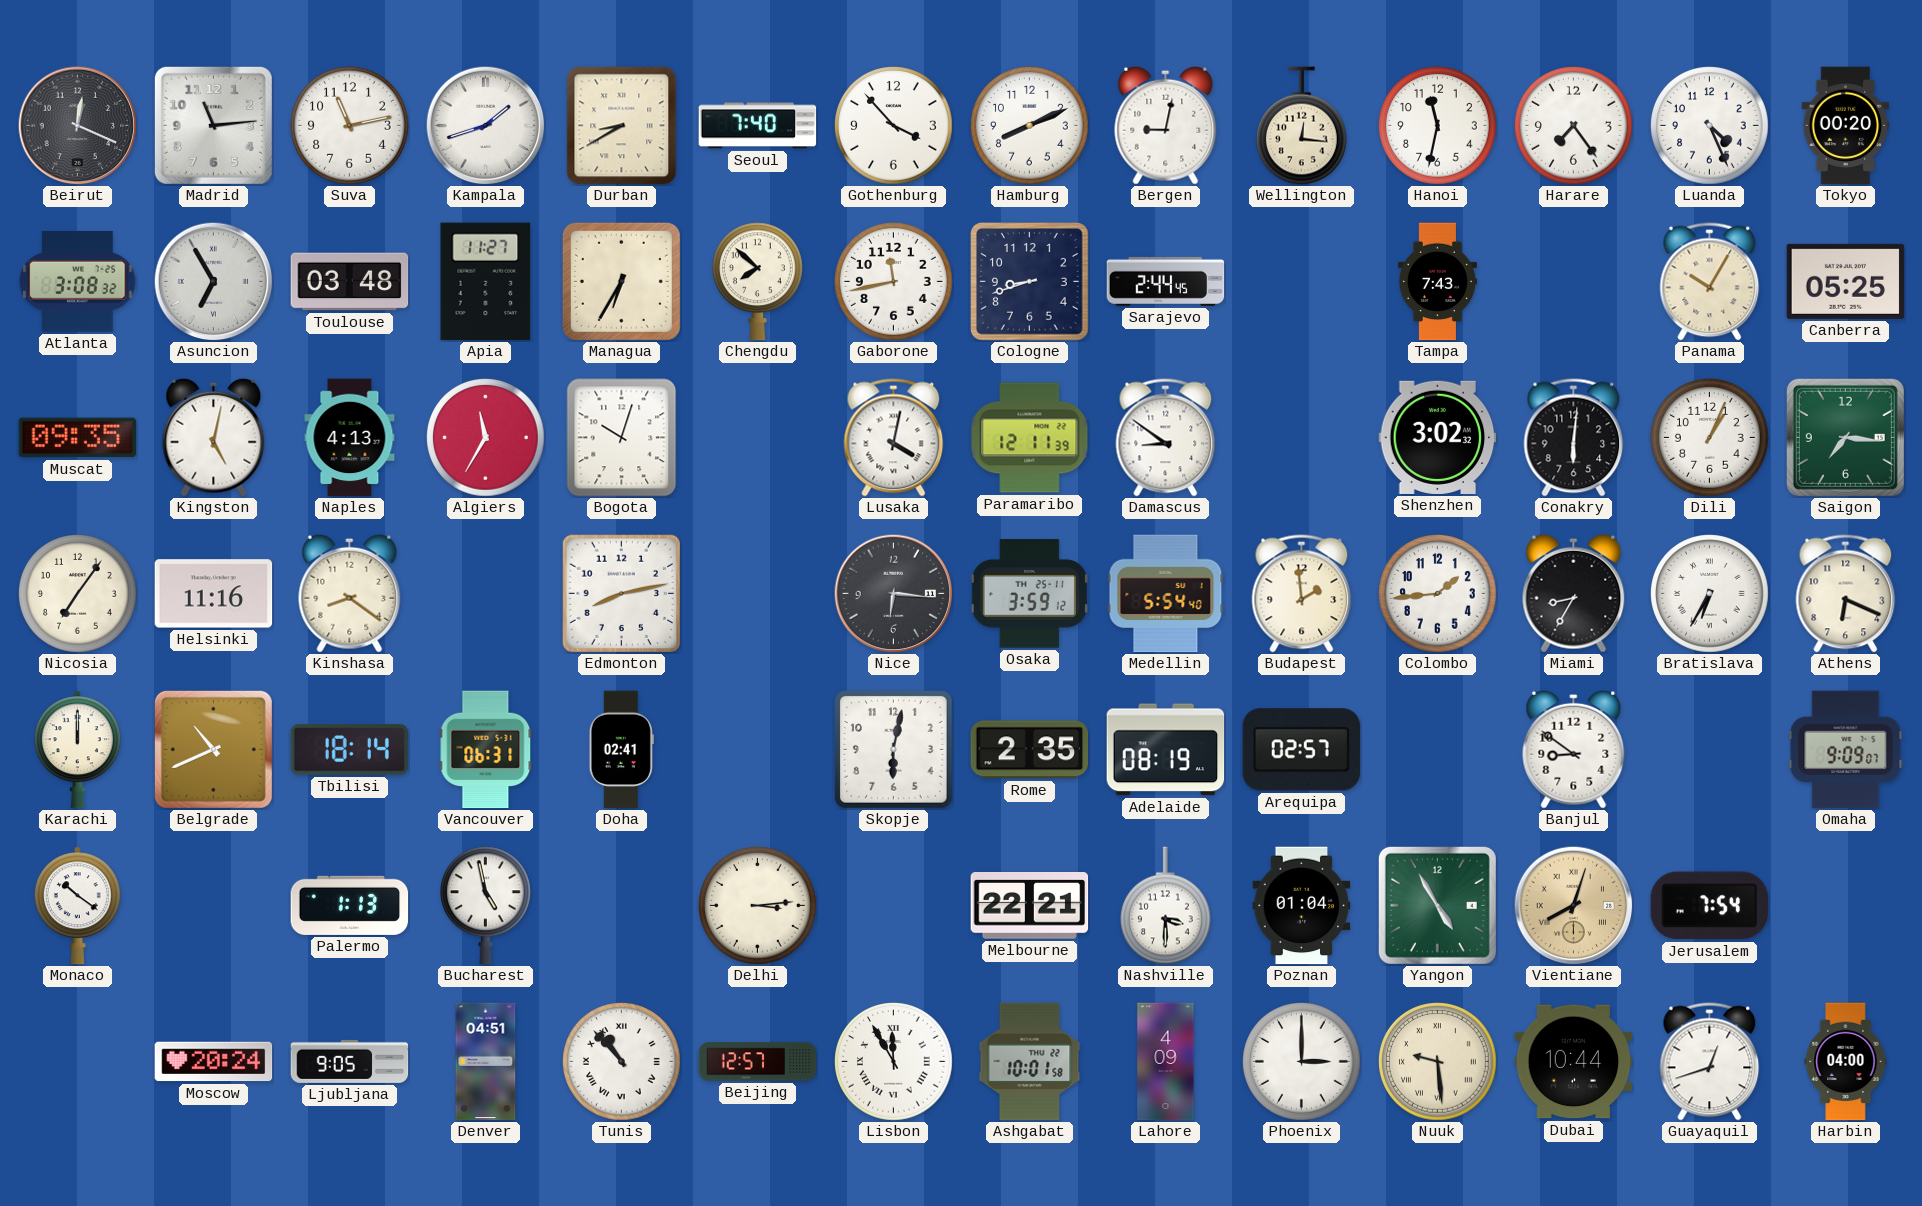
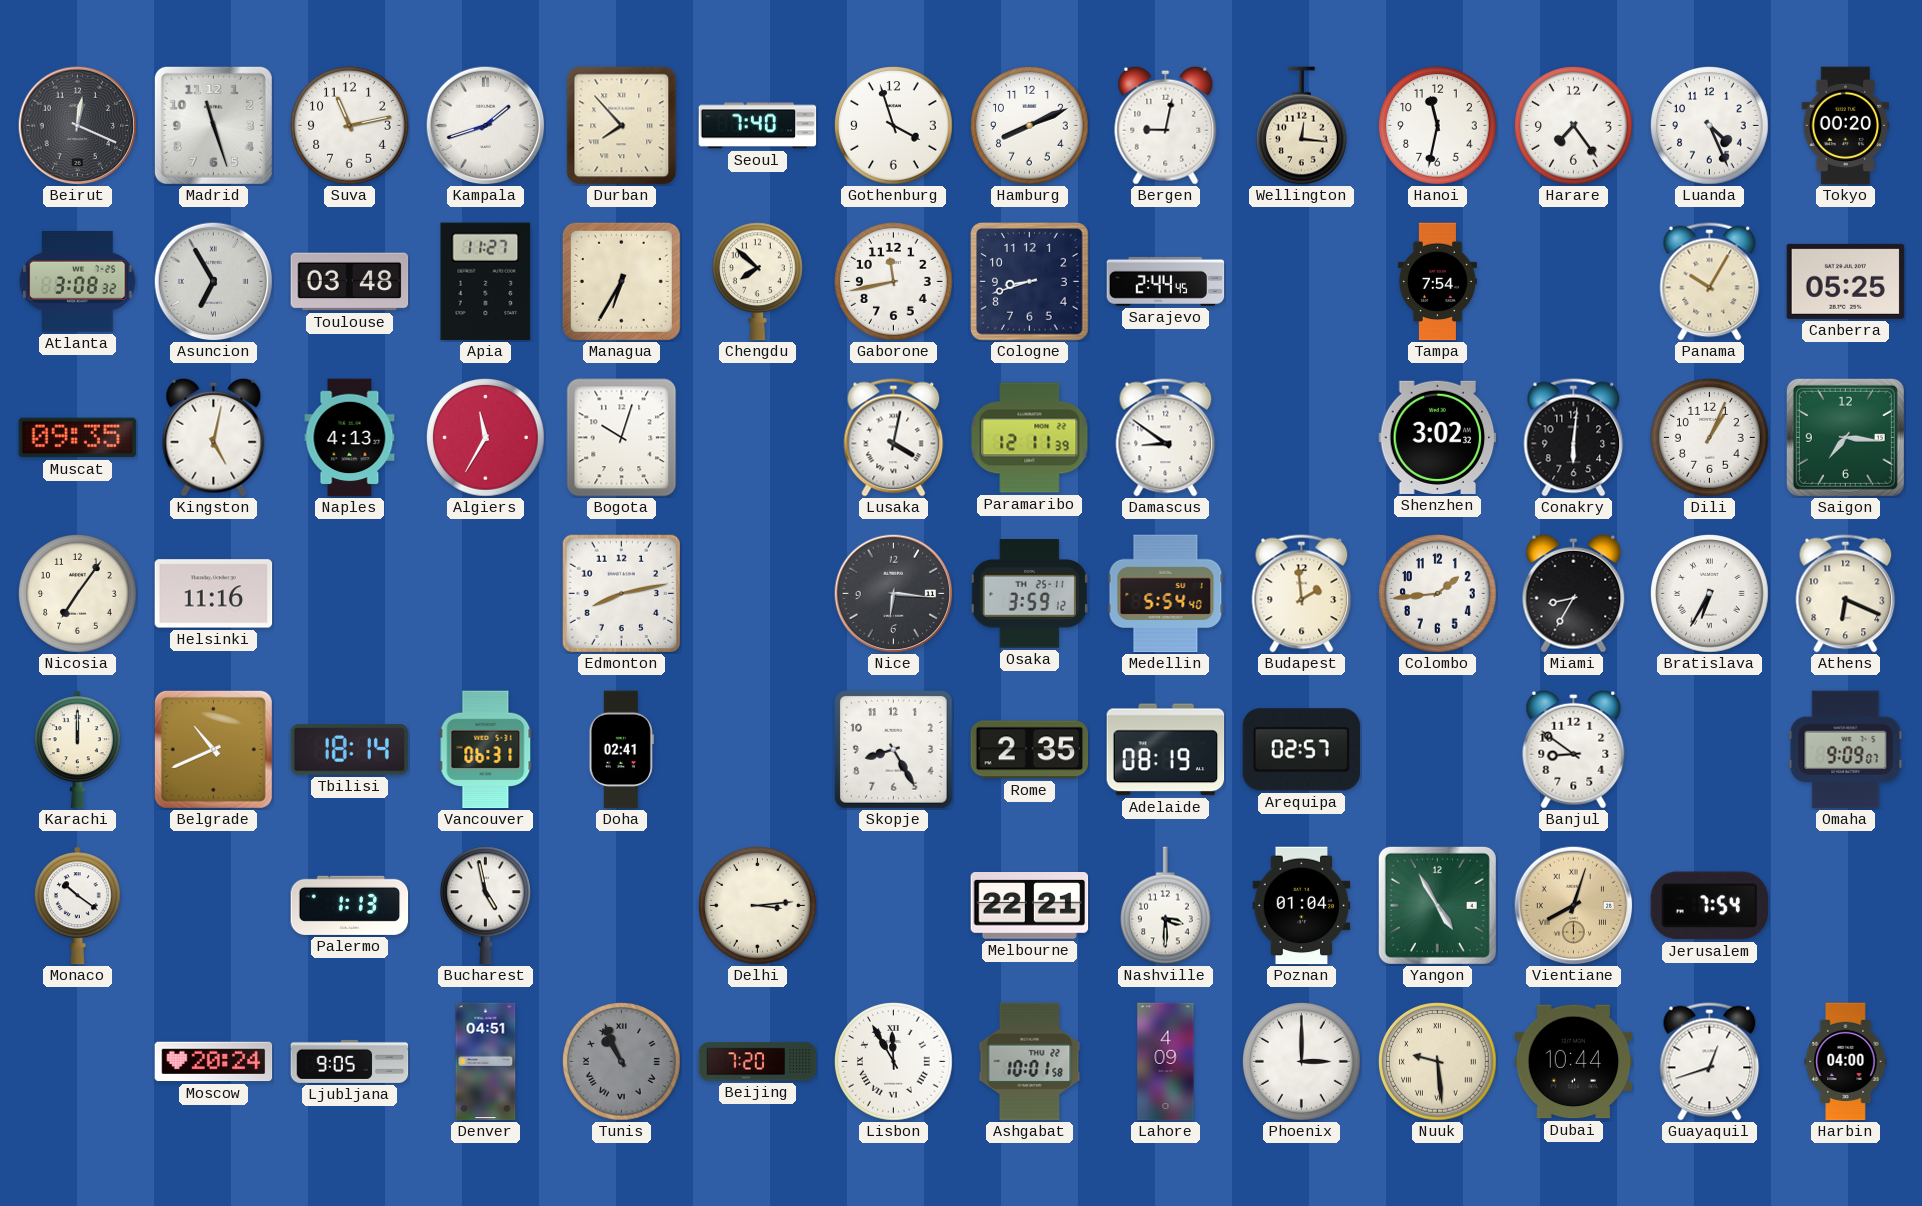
Madrid: 11:14 -> 11:27
Durban: 8:40 -> 7:53
Gothenburg: 3:53 -> 3:57
Tampa: 7:43 -> 7:54
Kinshasa: 8:21 -> none
Skopje: 6:02 -> 8:25
Tunis: 10:53 -> 10:56
Tunis dial: white -> grey
Beijing: 12:57 -> 7:20
